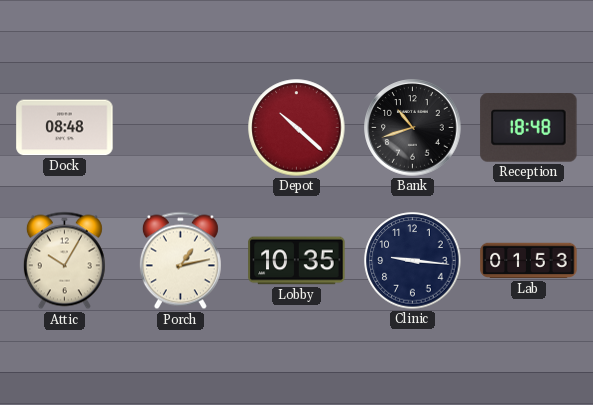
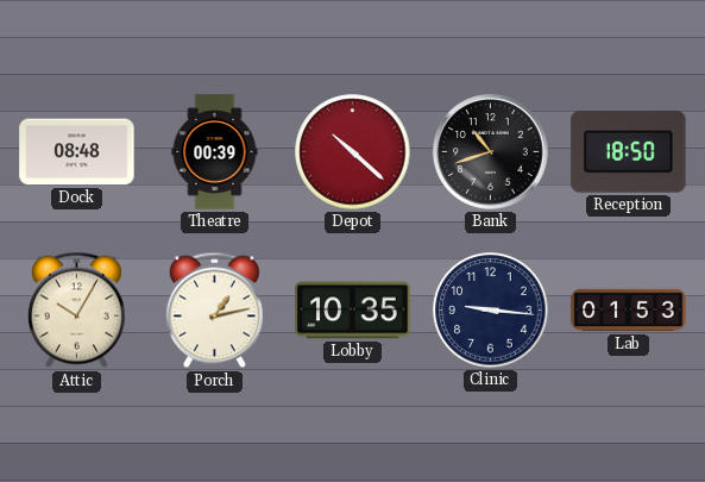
Theatre: none -> 00:39
Reception: 18:48 -> 18:50
